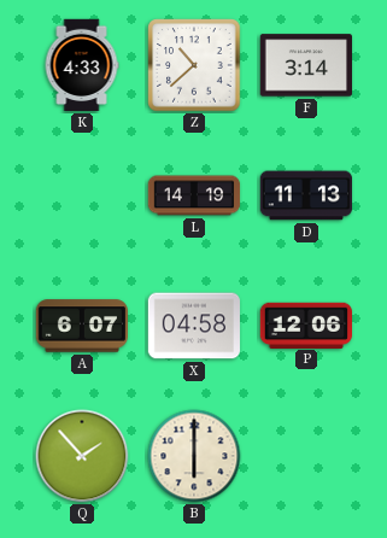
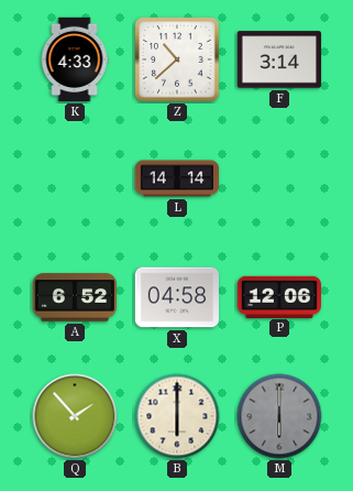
L: 14:19 -> 14:14
D: 11:13 -> none
A: 6:07 -> 6:52
M: none -> 6:00
